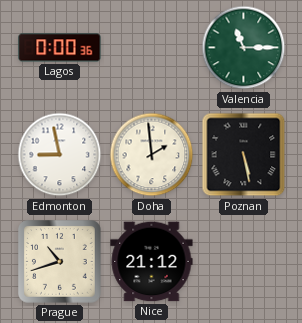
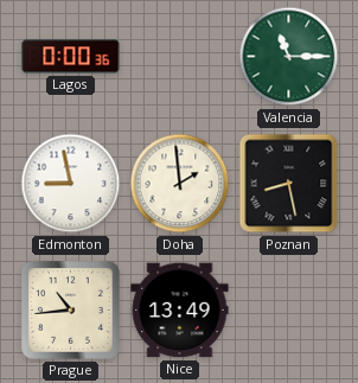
Poznan: 5:28 -> 8:28
Prague: 10:42 -> 10:44
Nice: 21:12 -> 13:49
